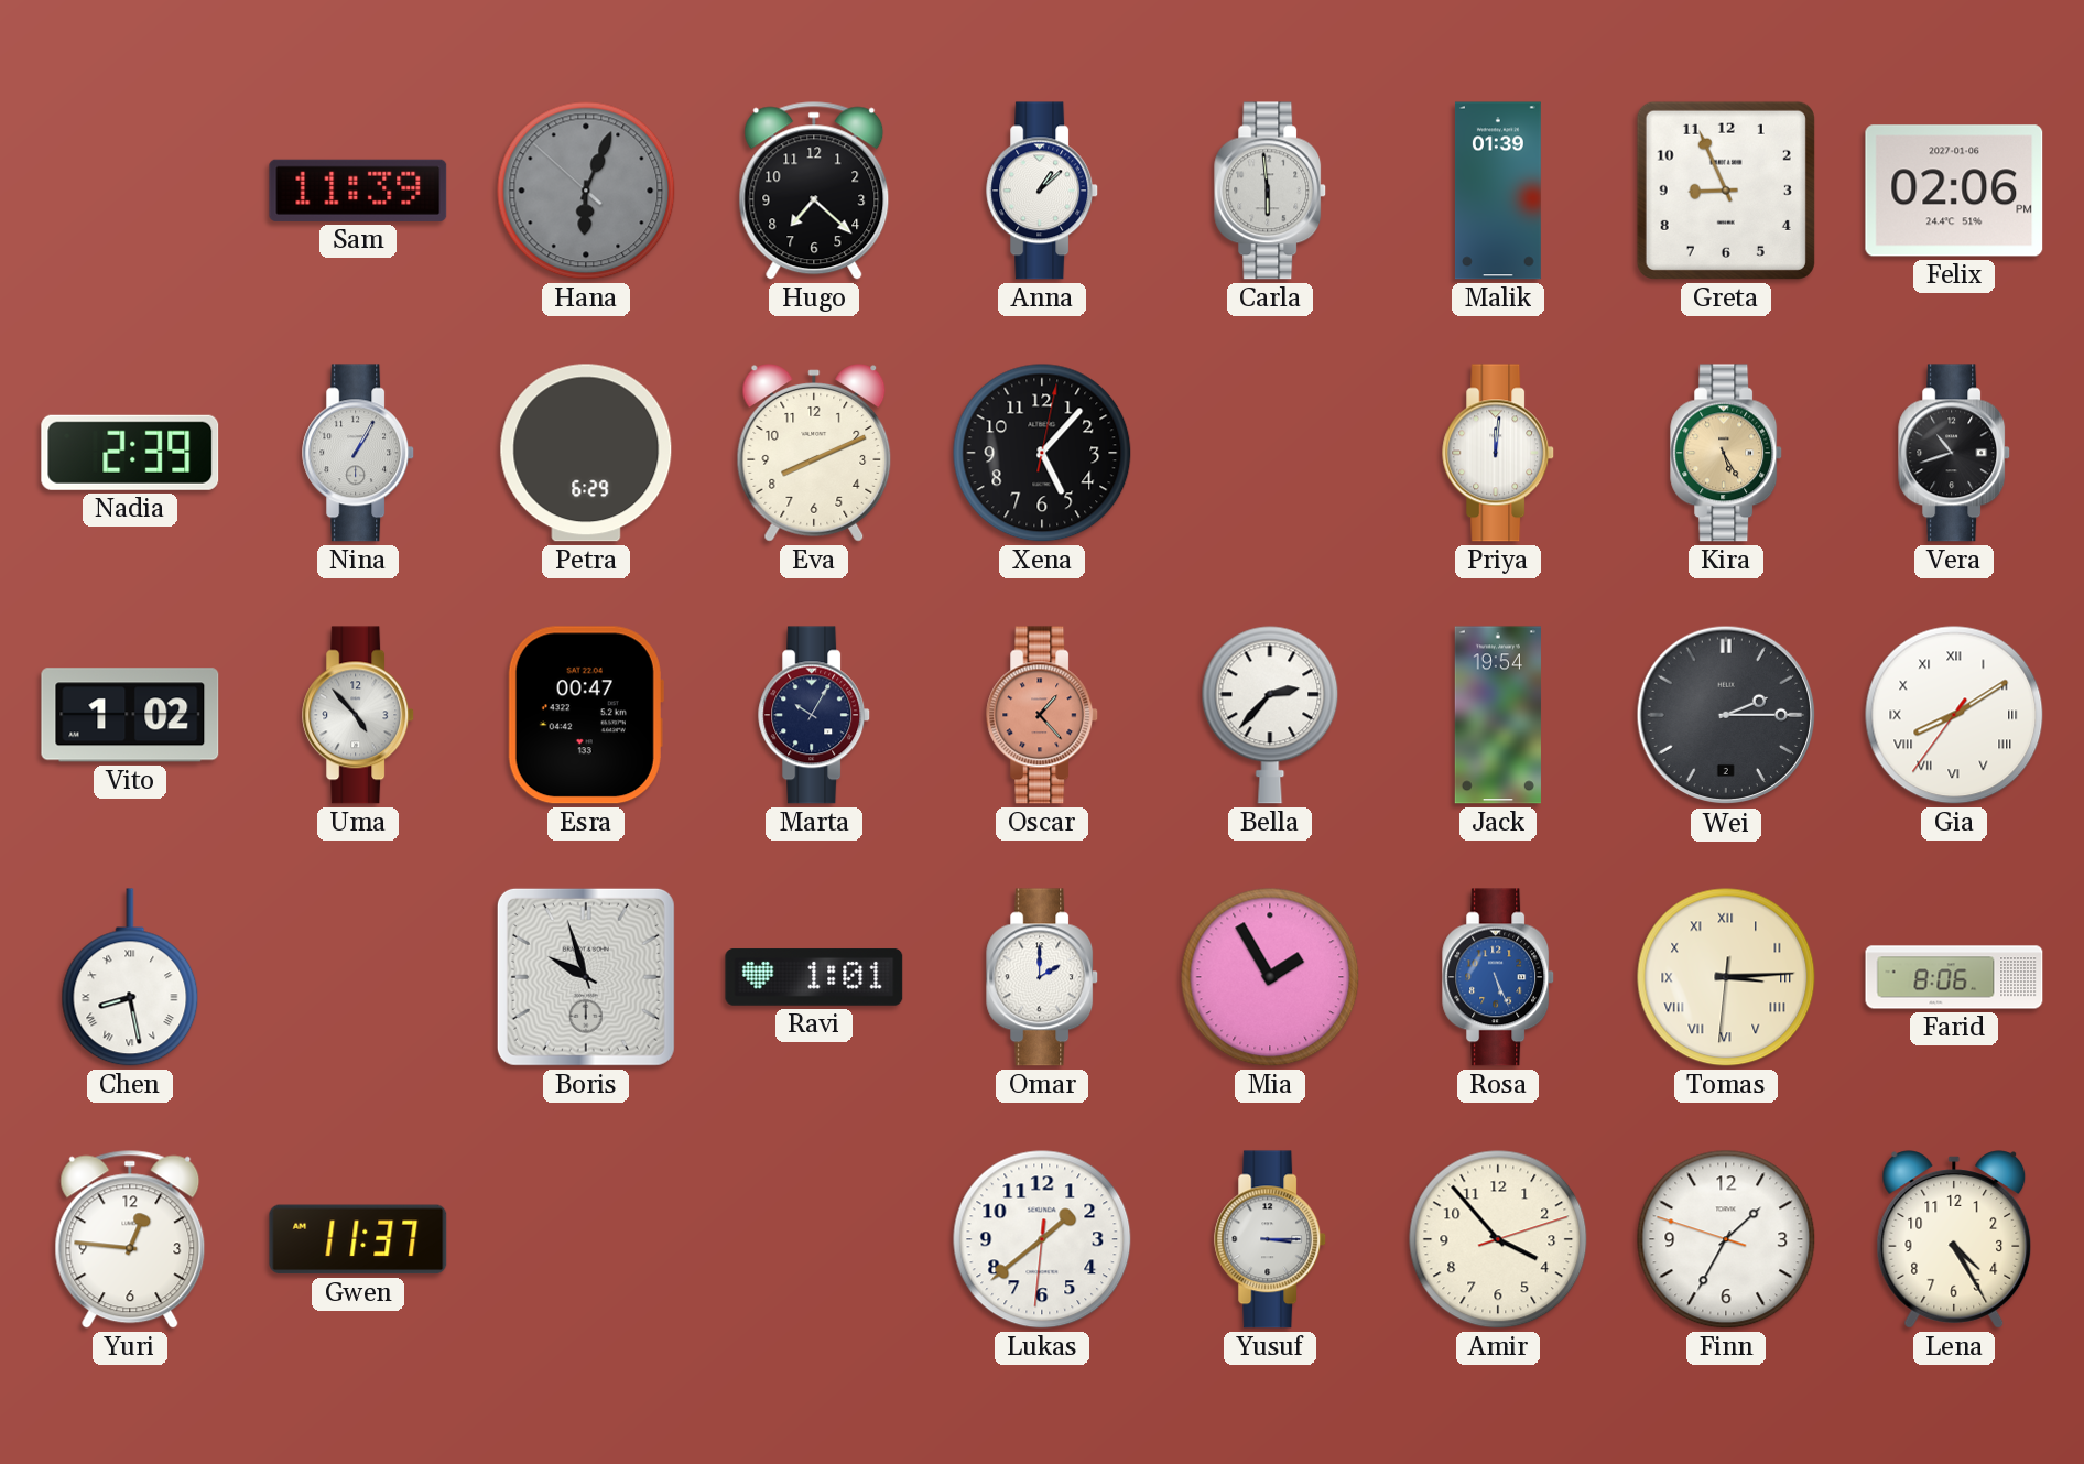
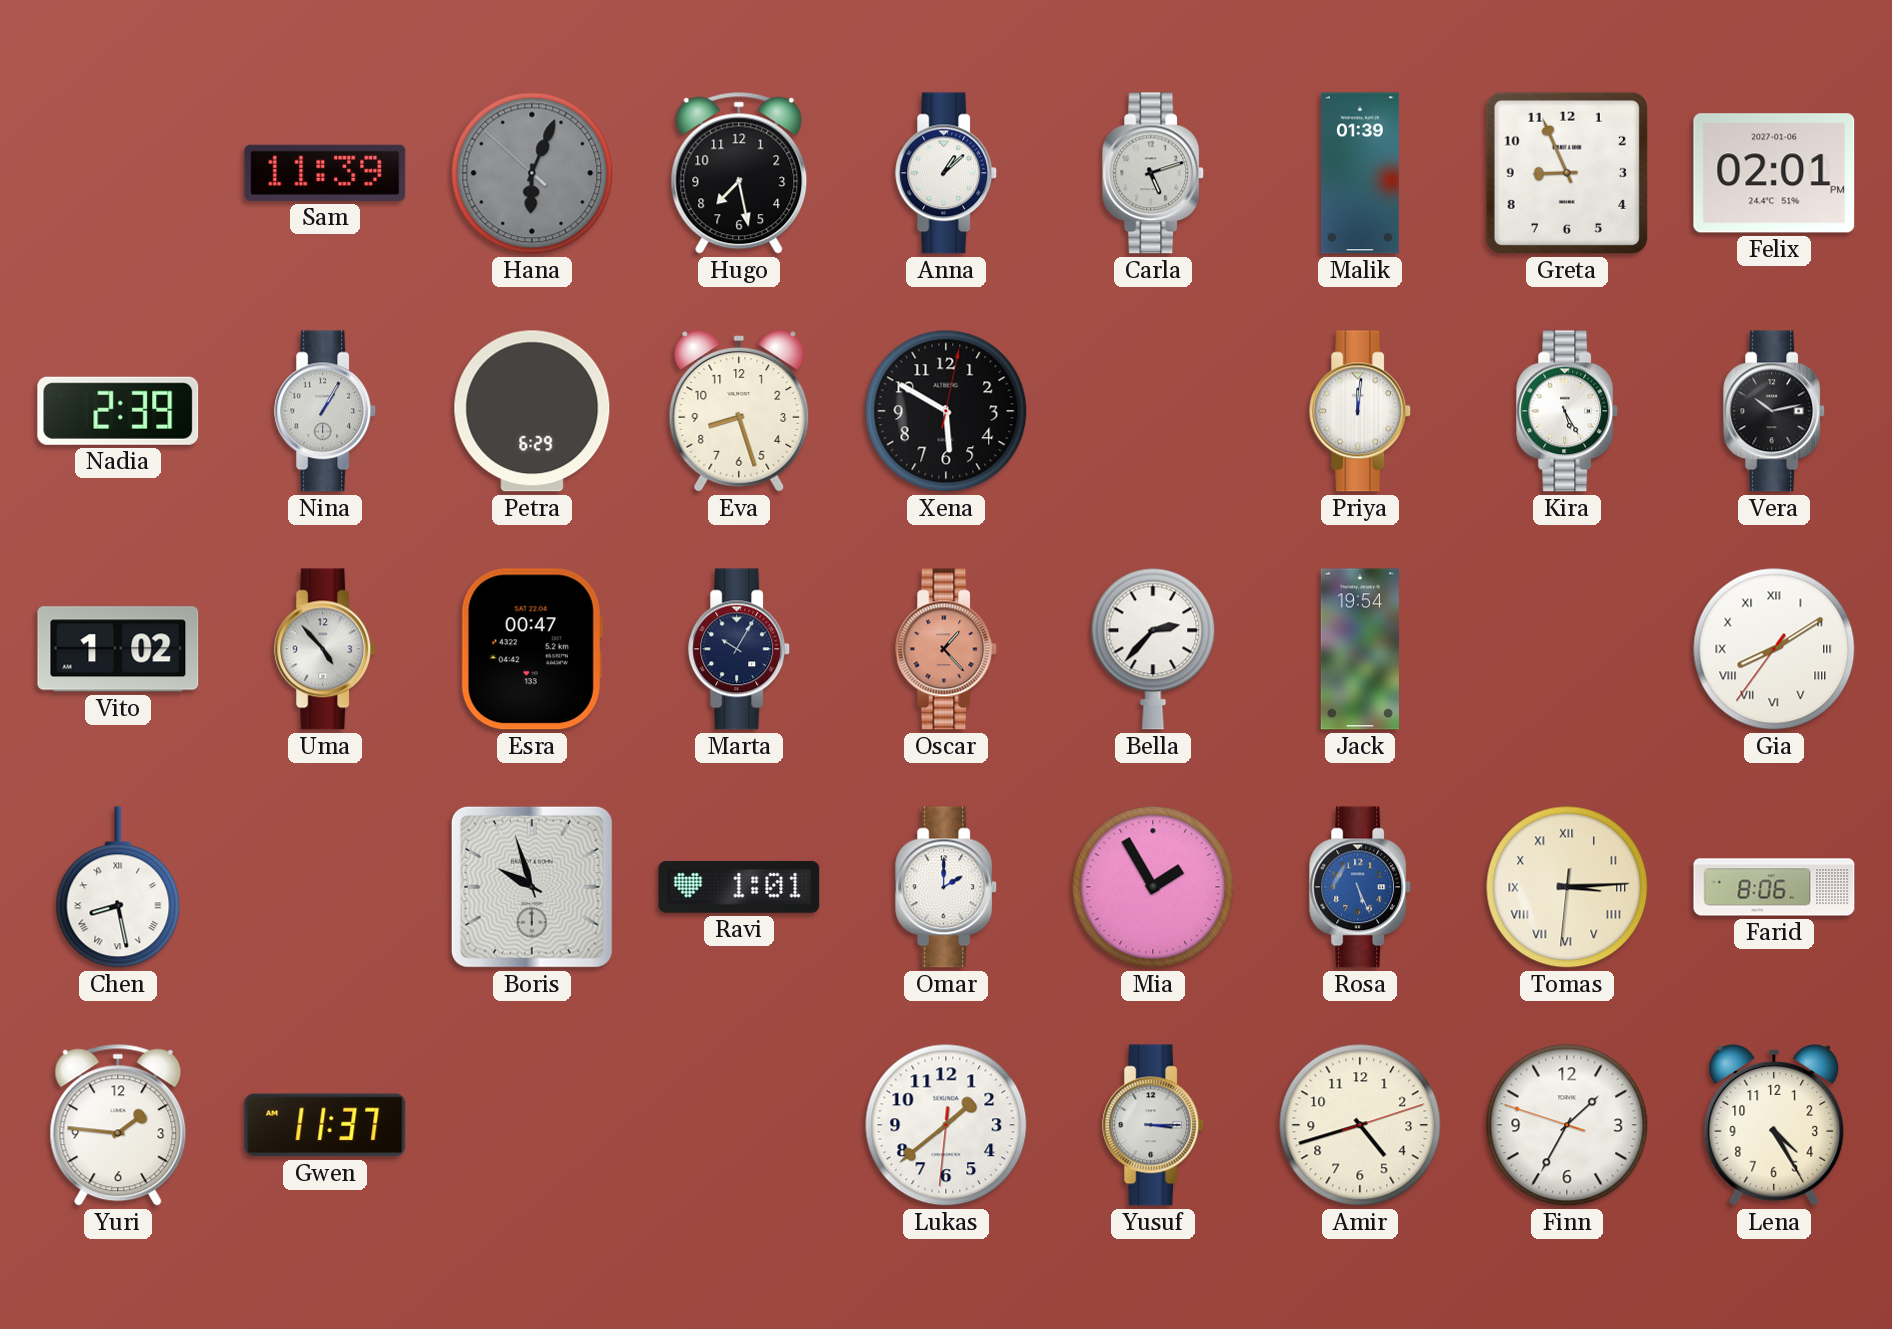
Hugo: 7:22 -> 7:28
Carla: 5:59 -> 5:12
Felix: 02:06 -> 02:01
Eva: 8:11 -> 8:27
Xena: 5:07 -> 5:50
Kira dial: champagne -> white
Vera: 10:42 -> 10:13
Wei: 2:15 -> none
Yuri: 12:46 -> 1:46
Amir: 3:53 -> 4:42
